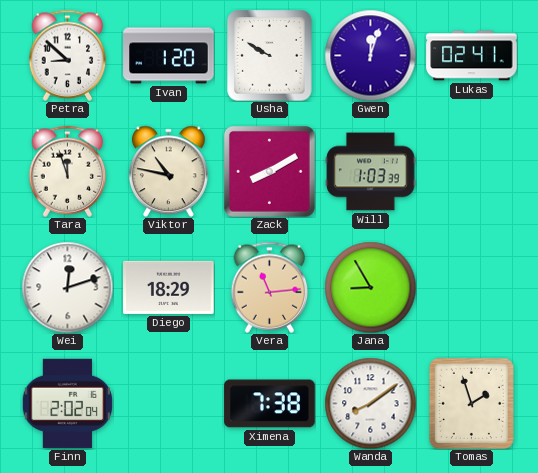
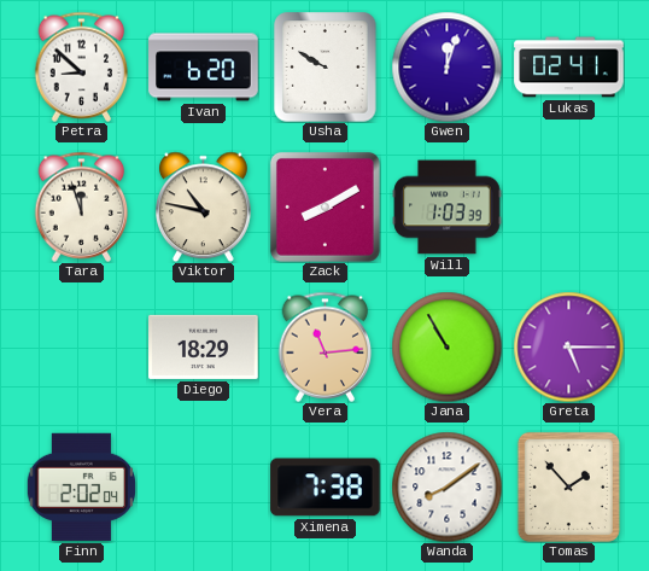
Ivan: 1:20 -> 6:20
Wei: 12:12 -> none
Jana: 8:55 -> 10:55
Greta: none -> 5:15
Tomas: 1:57 -> 1:53
